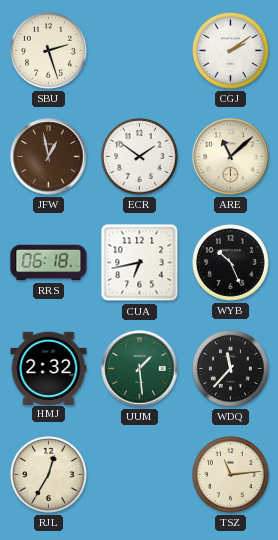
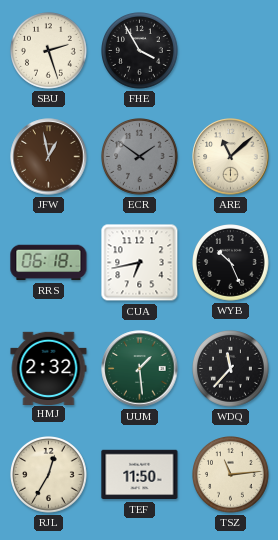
FHE: none -> 3:55
CGJ: 2:09 -> none
ECR dial: white -> grey
TEF: none -> 11:50
